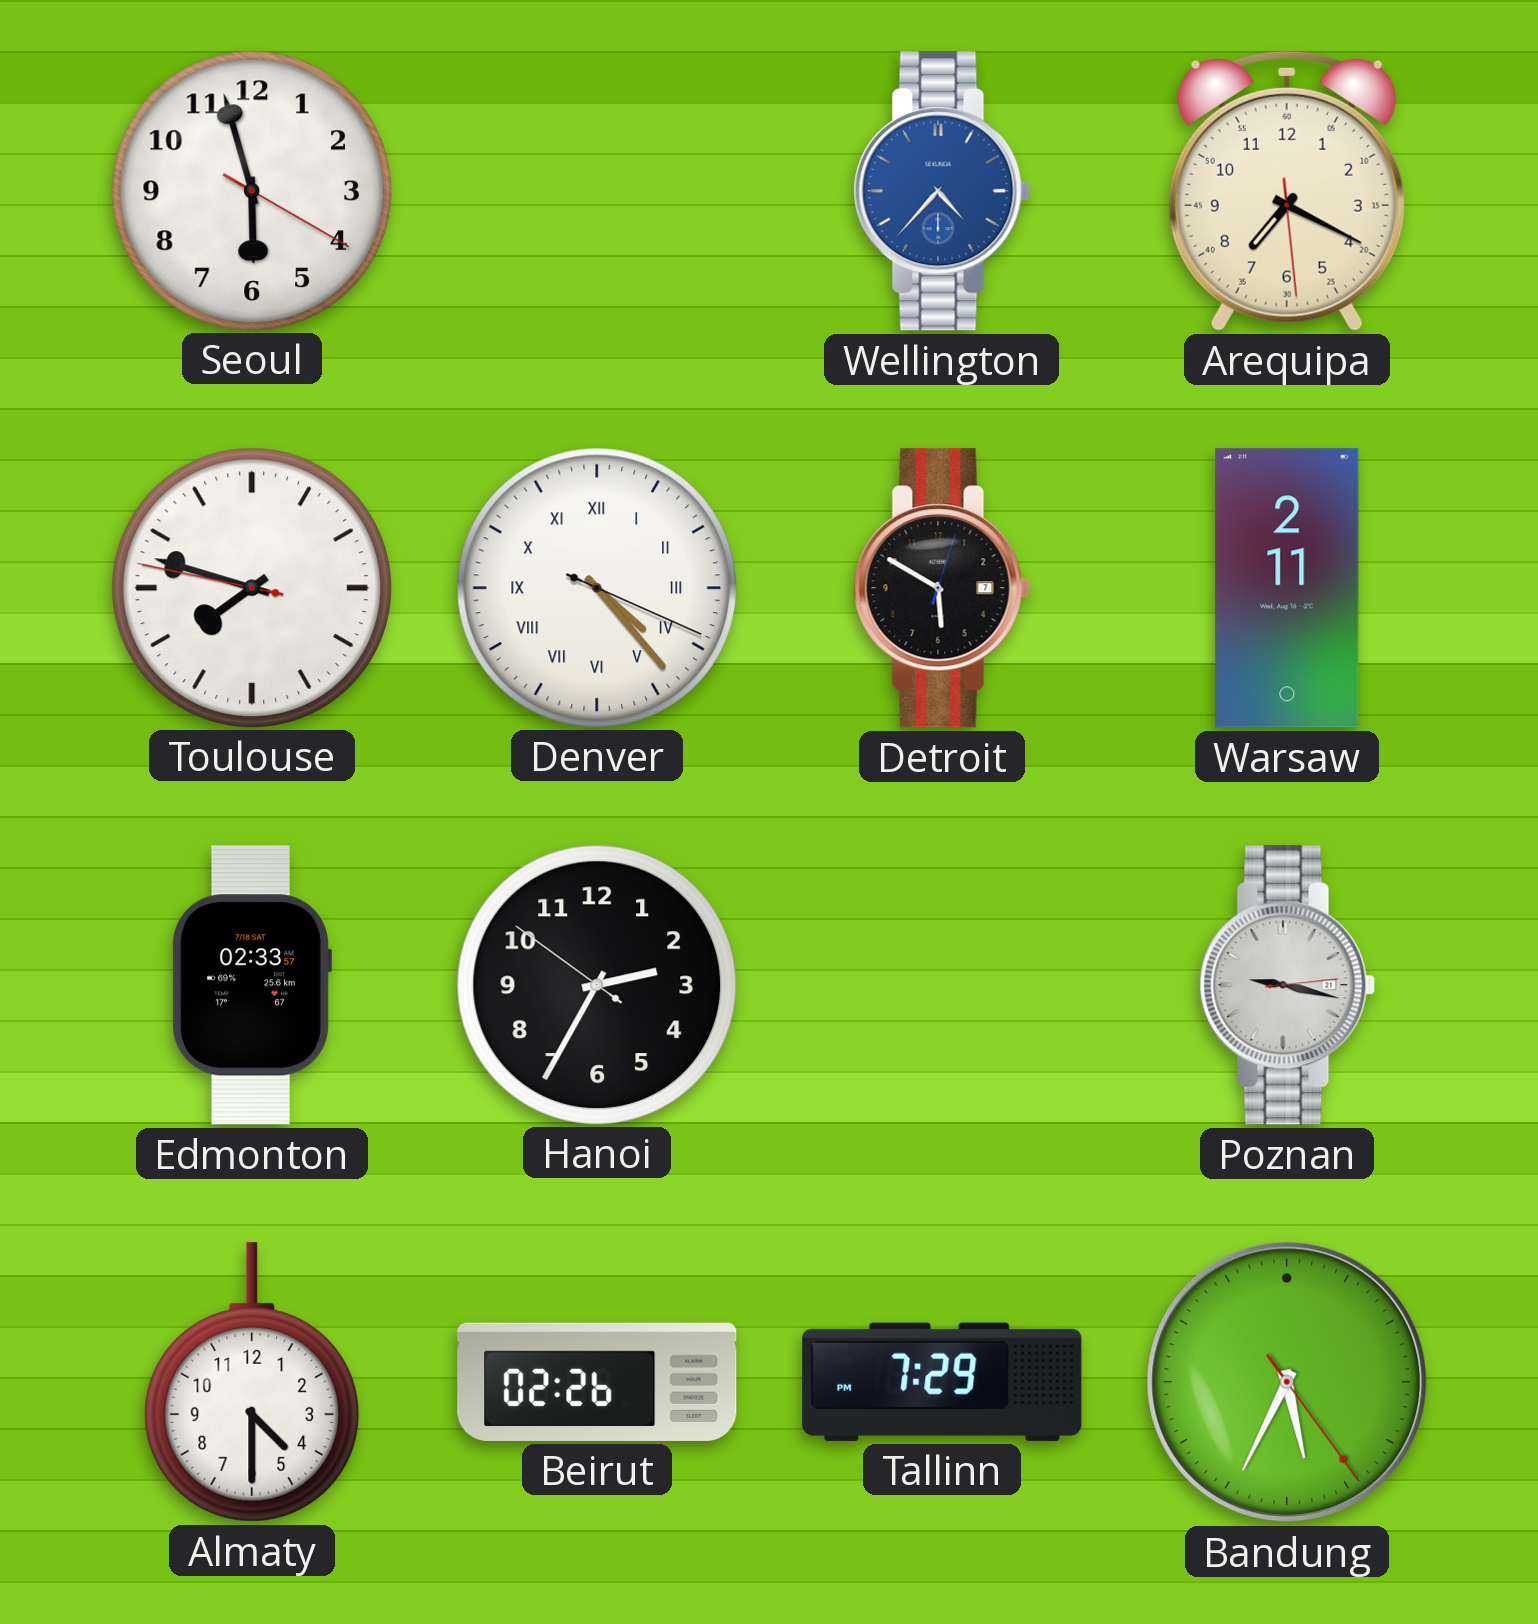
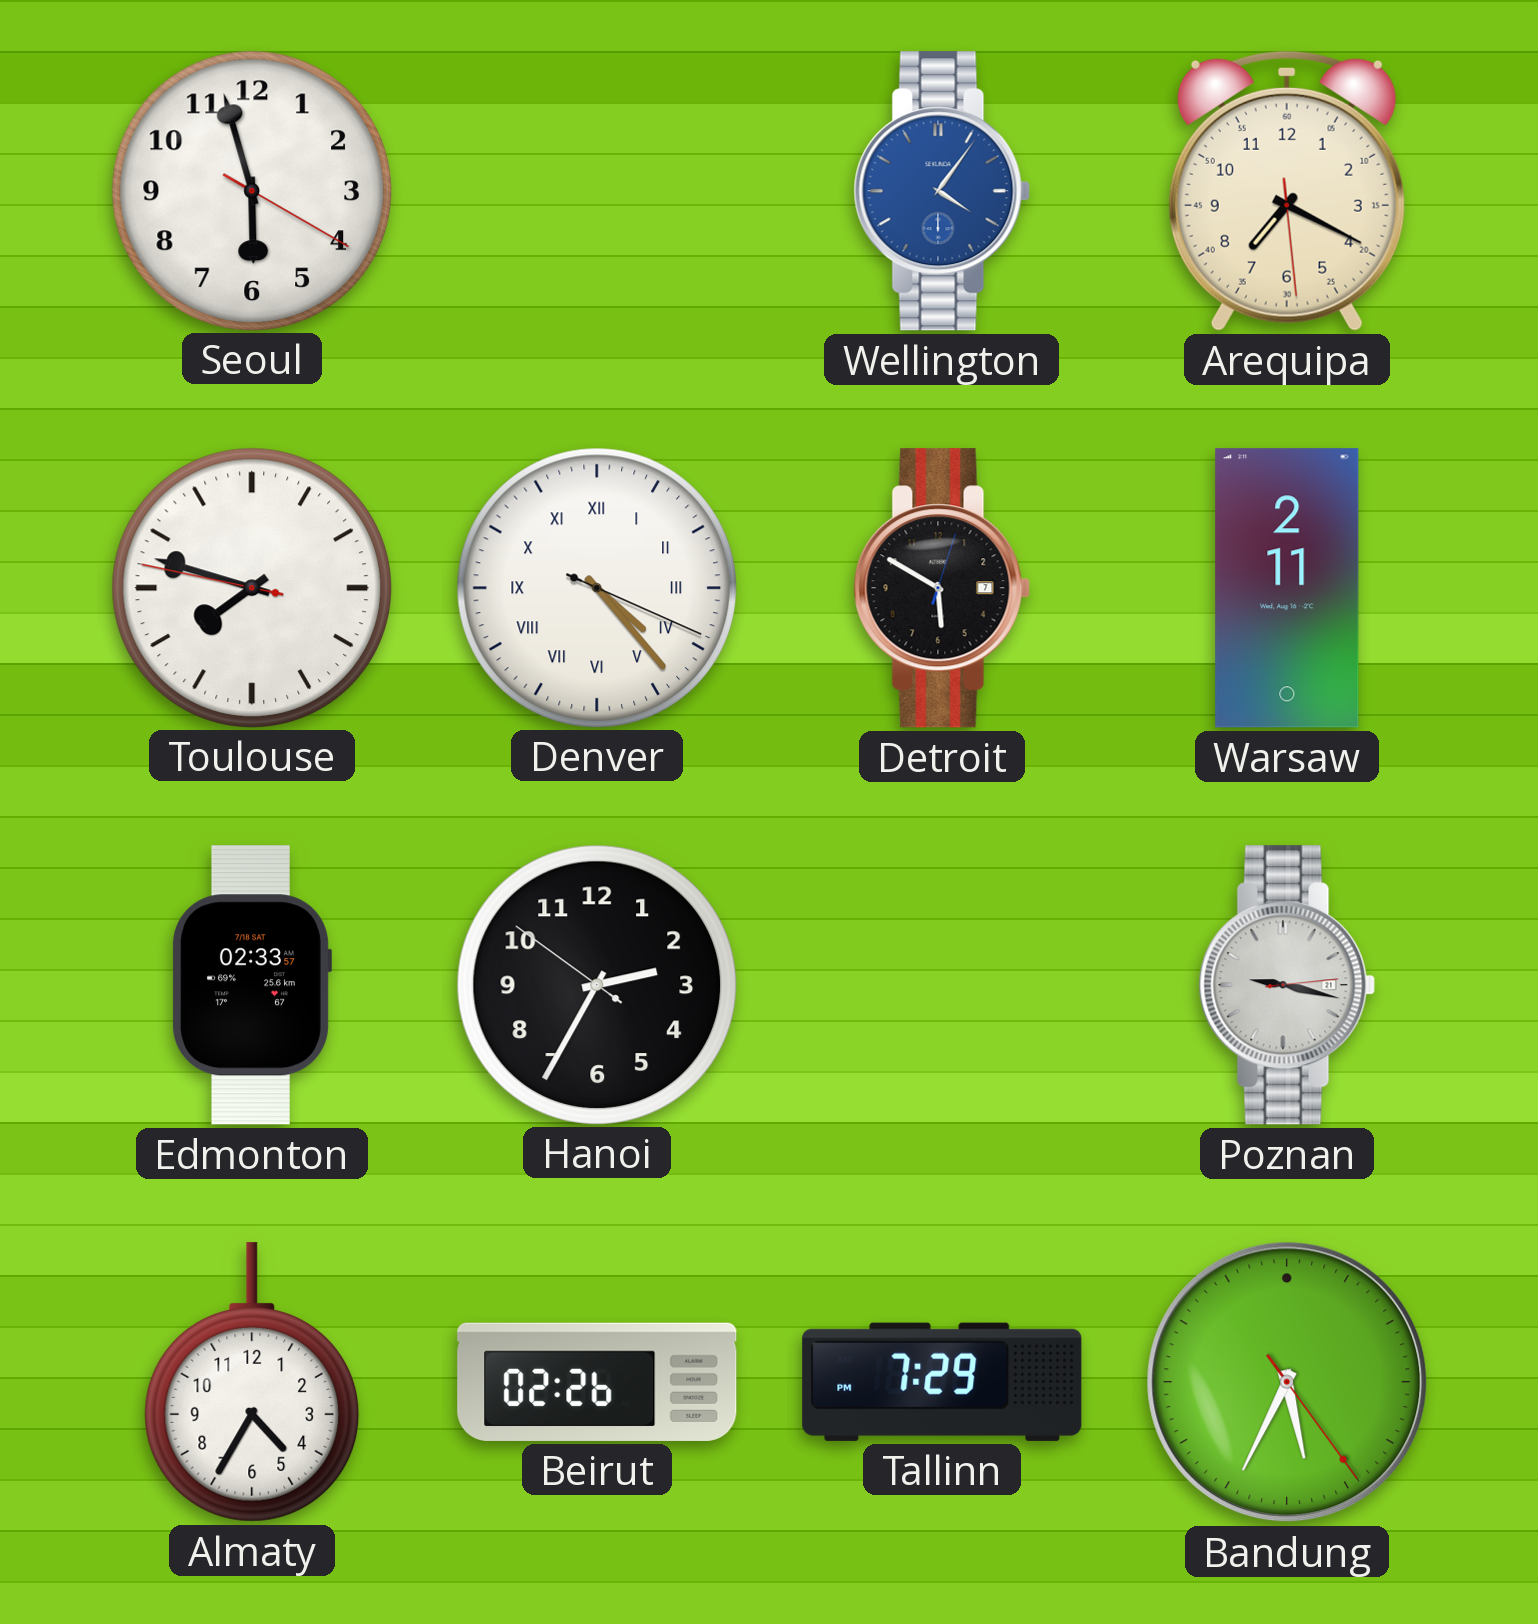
Wellington: 4:37 -> 4:06
Almaty: 4:30 -> 4:35
